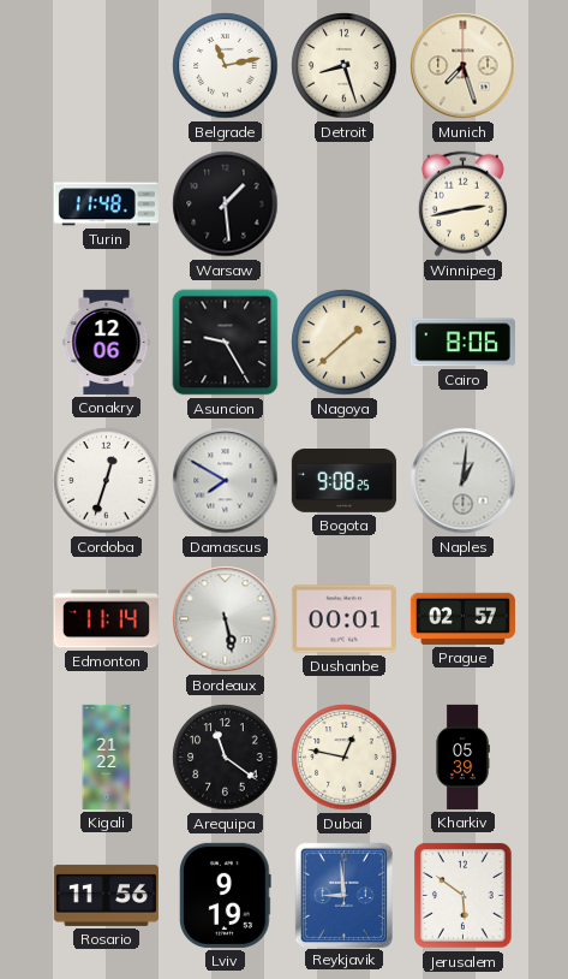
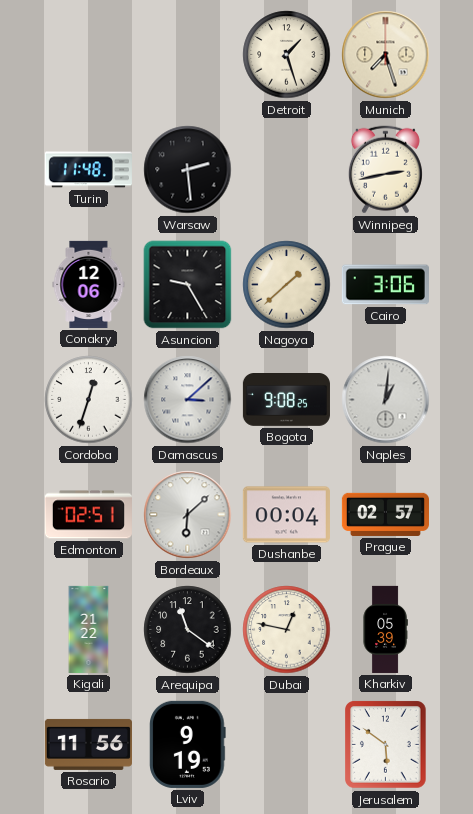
Belgrade: 11:13 -> none
Detroit: 8:27 -> 1:27
Warsaw: 1:29 -> 2:29
Cairo: 8:06 -> 3:06
Damascus: 7:50 -> 3:08
Edmonton: 11:14 -> 02:51
Bordeaux: 5:28 -> 6:08
Dushanbe: 00:01 -> 00:04
Reykjavik: 8:59 -> none
